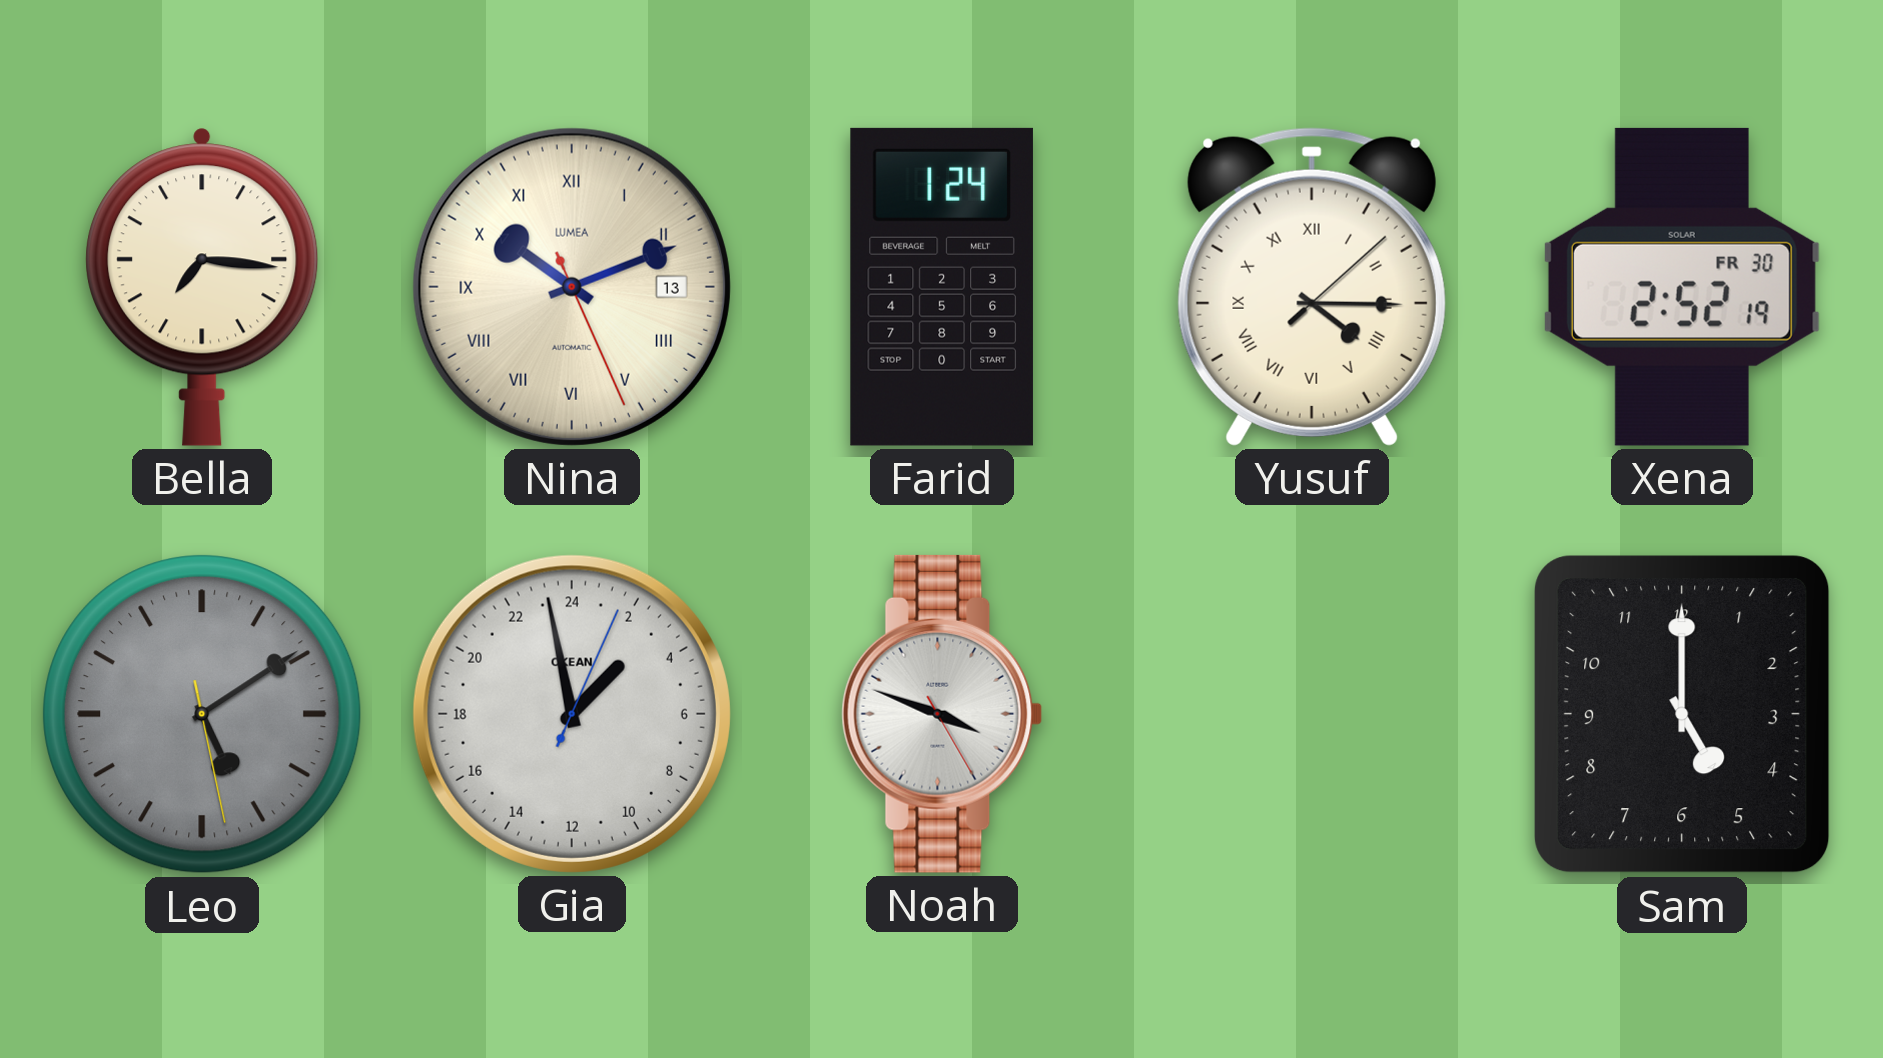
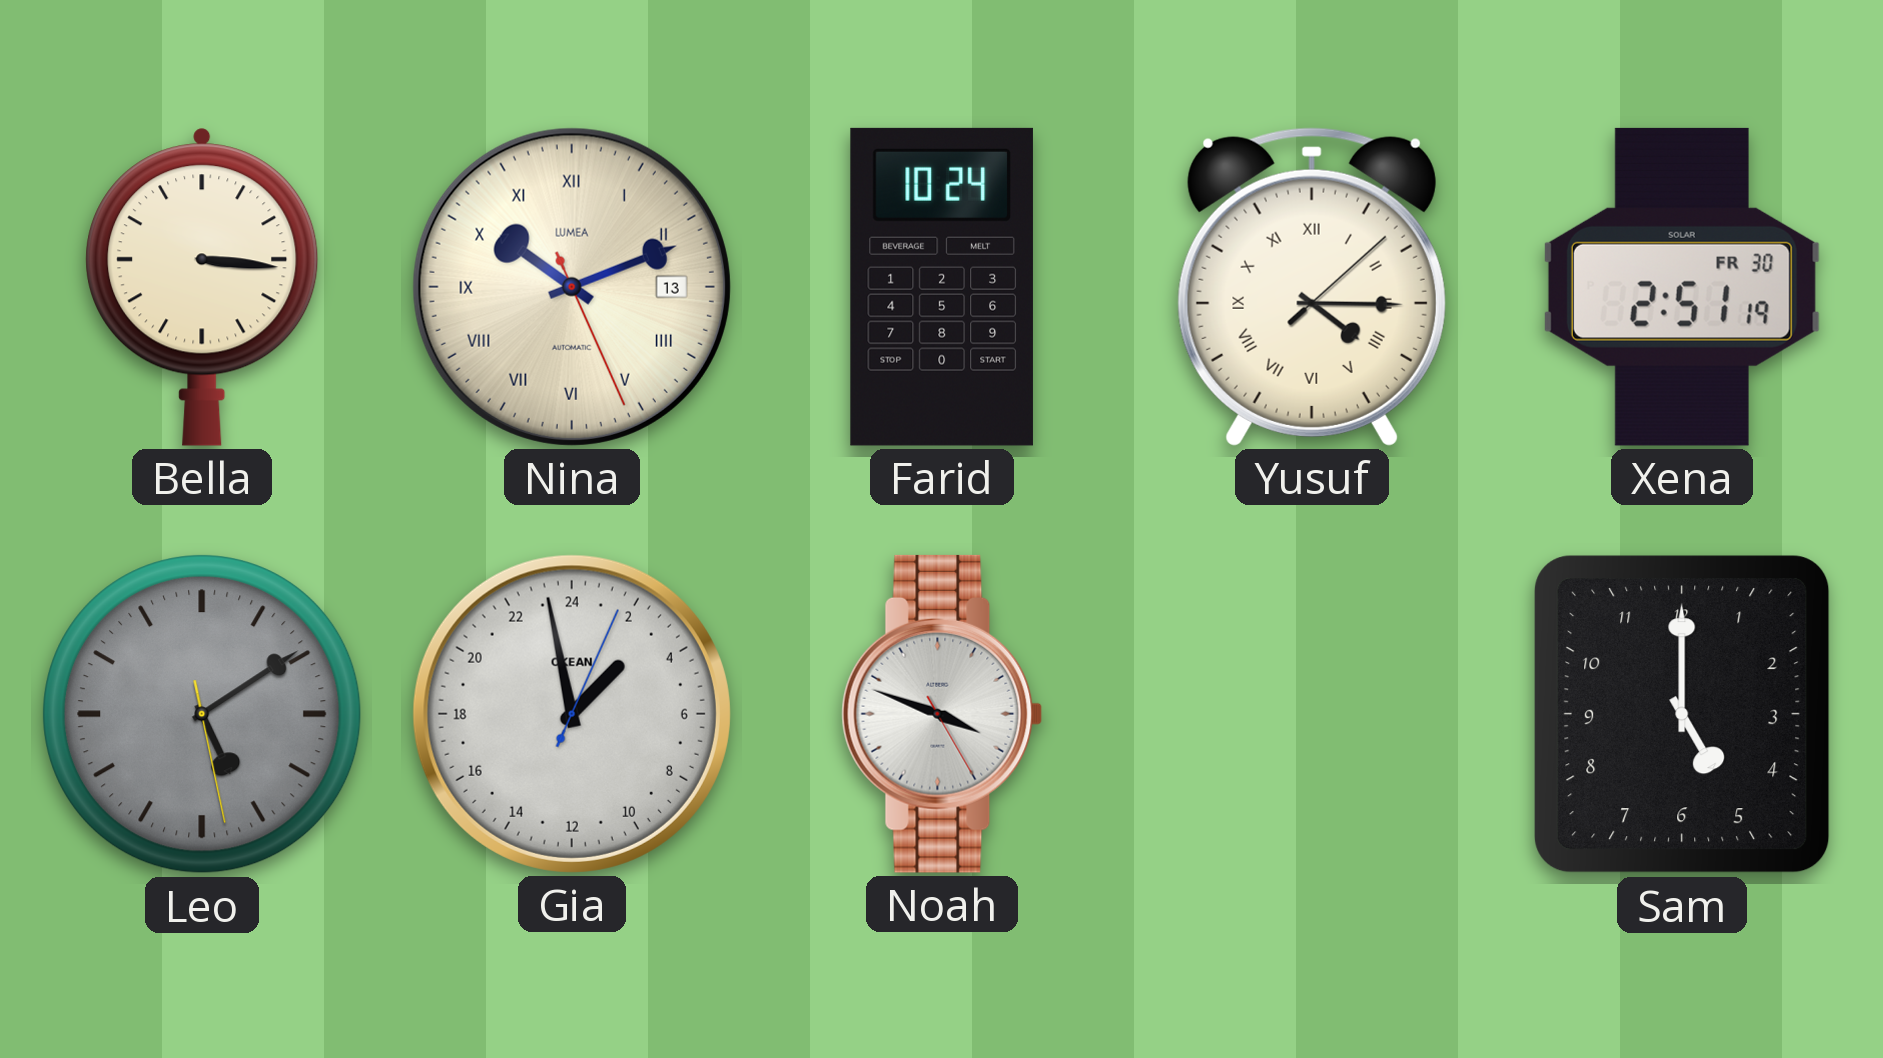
Bella: 7:16 -> 3:16
Farid: 1:24 -> 10:24
Xena: 2:52 -> 2:51
